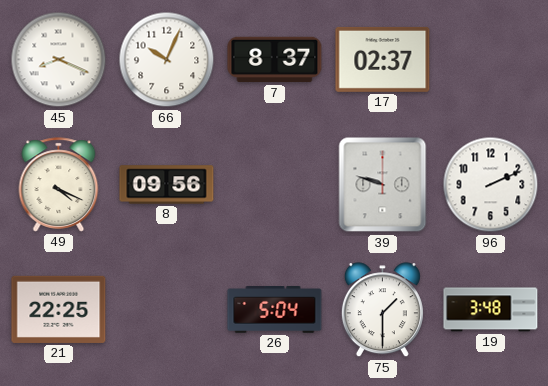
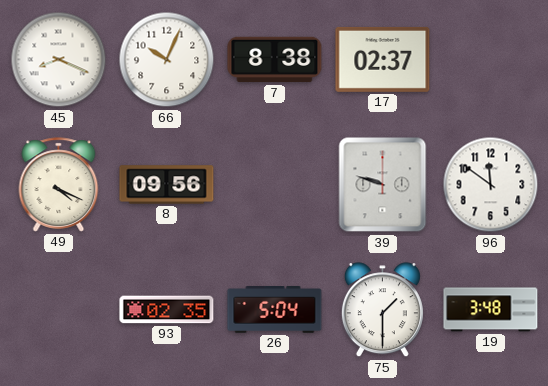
7: 8:37 -> 8:38
96: 2:11 -> 11:51
21: 22:25 -> none
93: none -> 02:35
